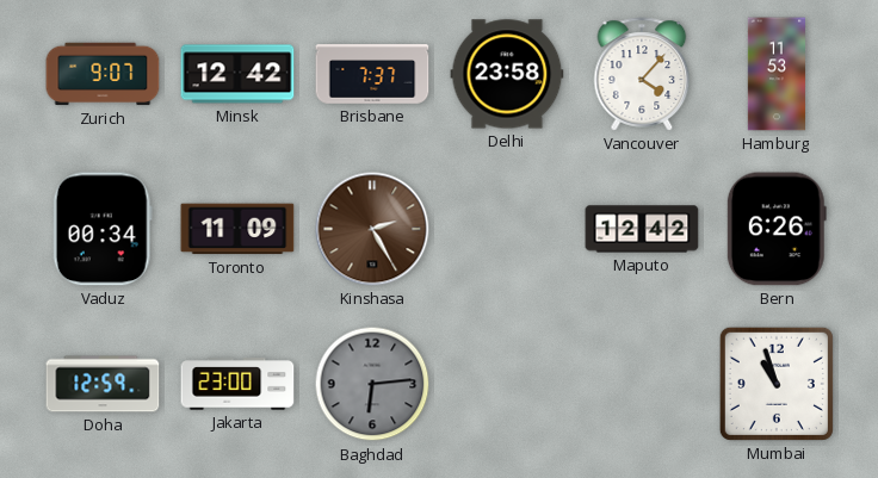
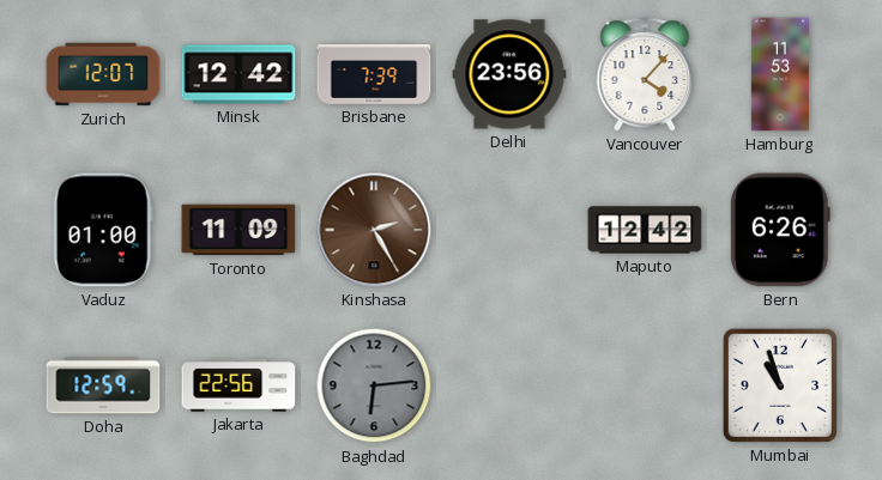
Zurich: 9:07 -> 12:07
Brisbane: 7:37 -> 7:39
Delhi: 23:58 -> 23:56
Vaduz: 00:34 -> 01:00
Jakarta: 23:00 -> 22:56
